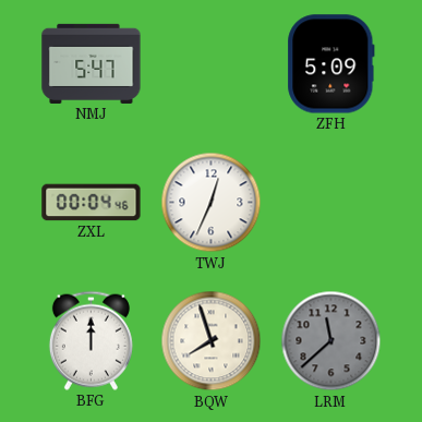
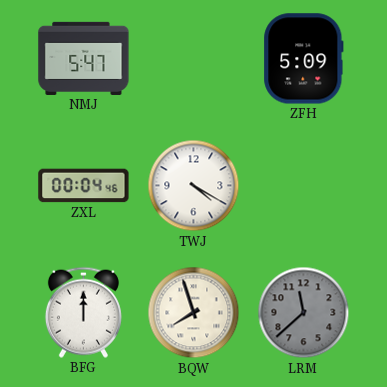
TWJ: 12:34 -> 4:20
